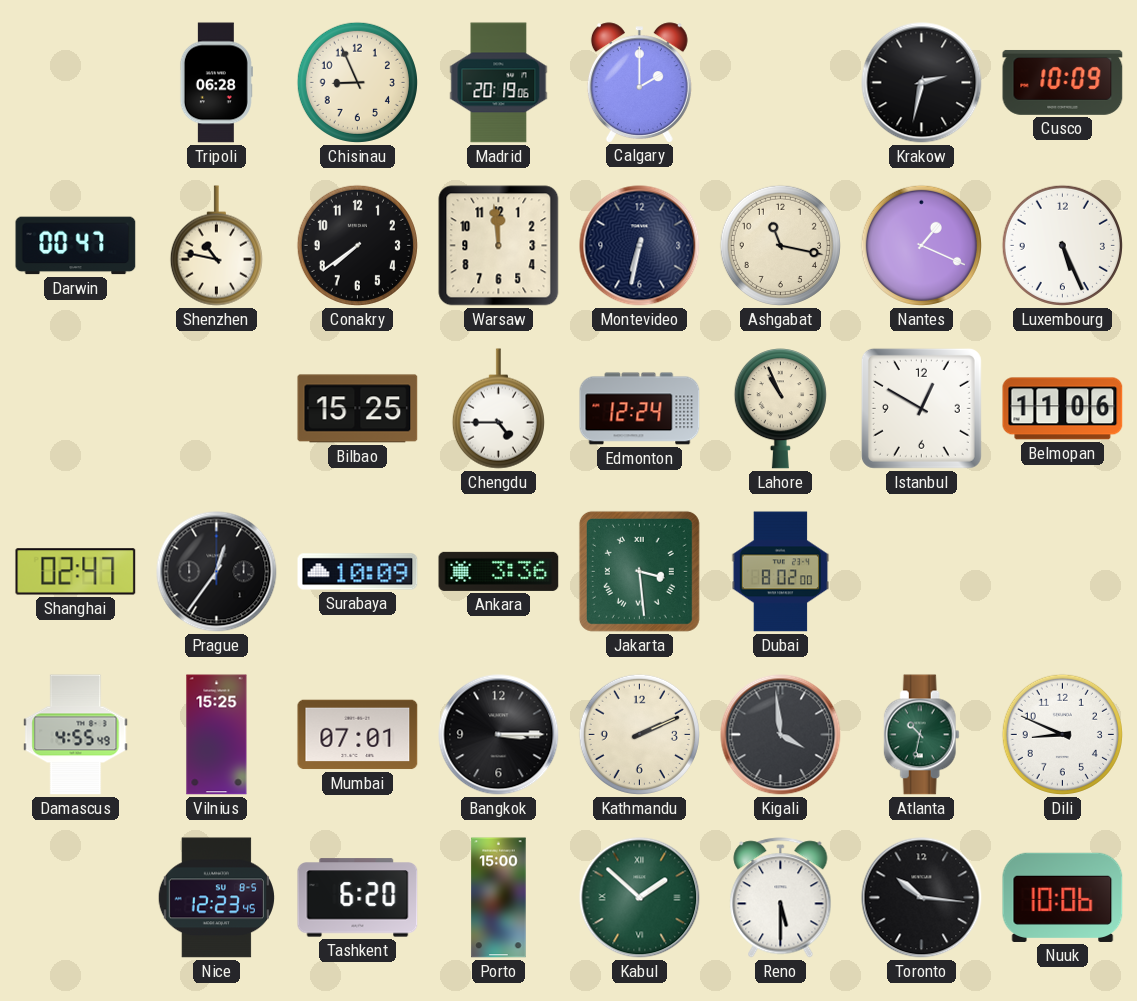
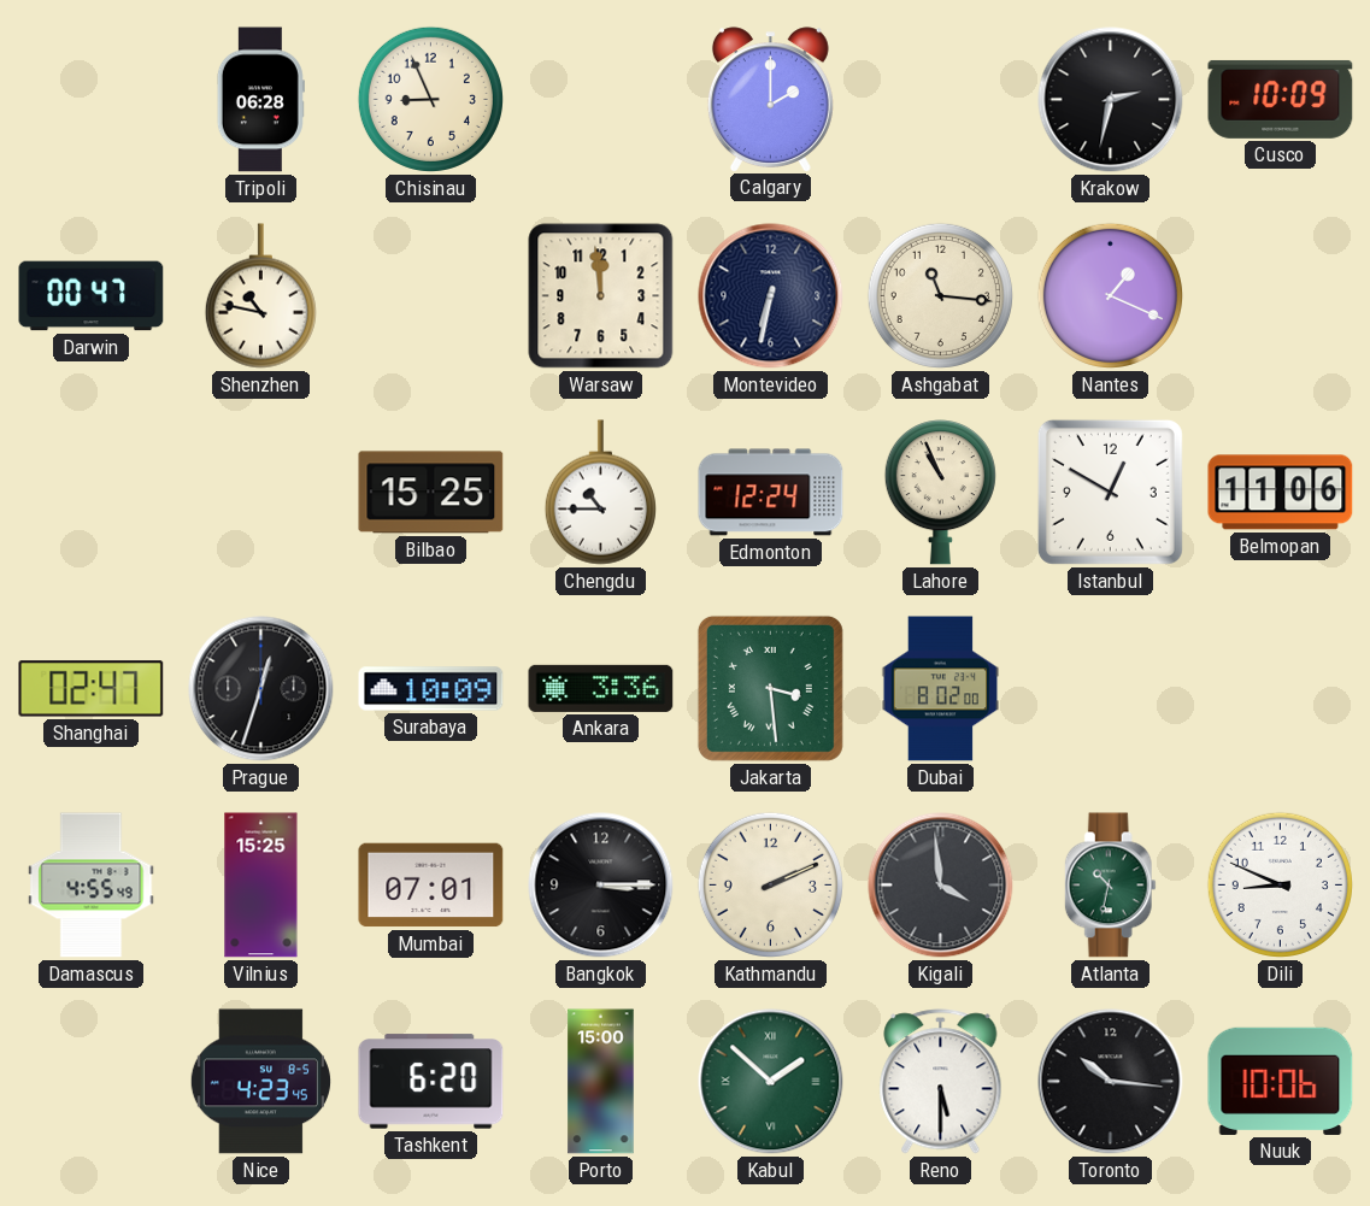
Madrid: 20:19 -> none
Conakry: 7:39 -> none
Ashgabat: 11:17 -> 11:16
Luxembourg: 5:26 -> none
Chengdu: 4:45 -> 10:45
Prague: 12:36 -> 12:33
Nice: 12:23 -> 4:23
